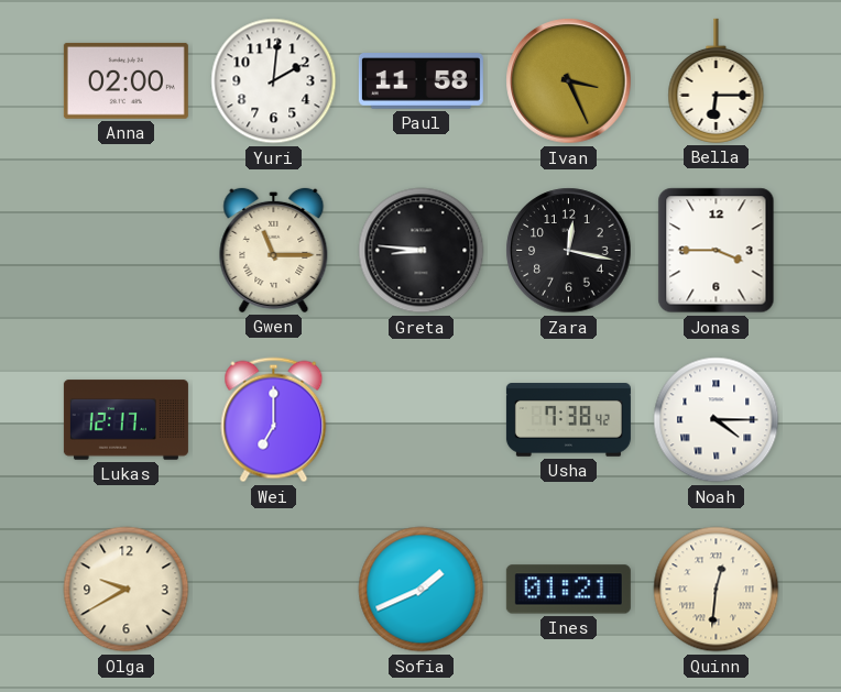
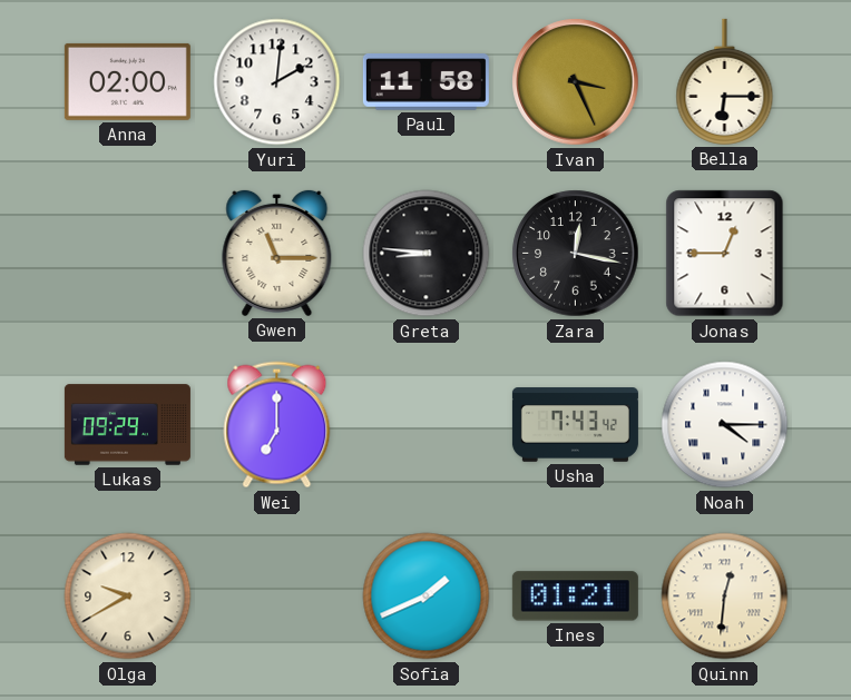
Jonas: 3:45 -> 12:45
Lukas: 12:17 -> 09:29
Usha: 7:38 -> 7:43
